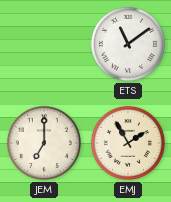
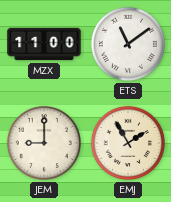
MZX: none -> 11:00
JEM: 7:00 -> 9:00
